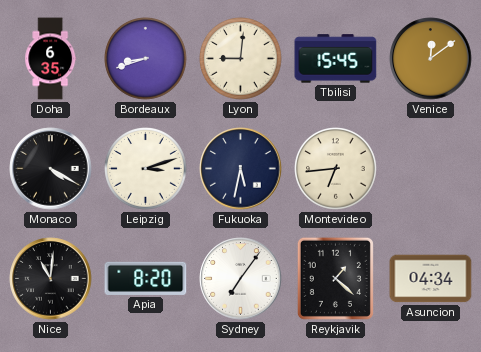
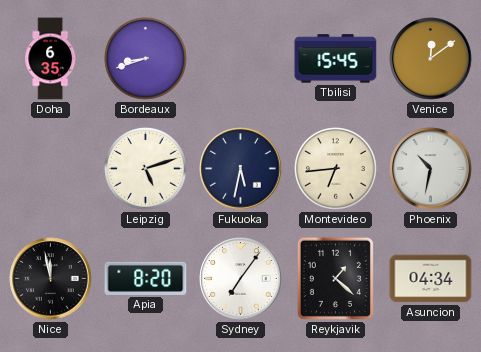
Lyon: 9:01 -> none
Monaco: 4:20 -> none
Leipzig: 3:12 -> 5:12
Phoenix: none -> 10:32
Nice: 11:01 -> 11:58
